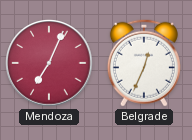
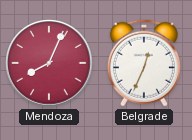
Mendoza: 7:04 -> 8:04
